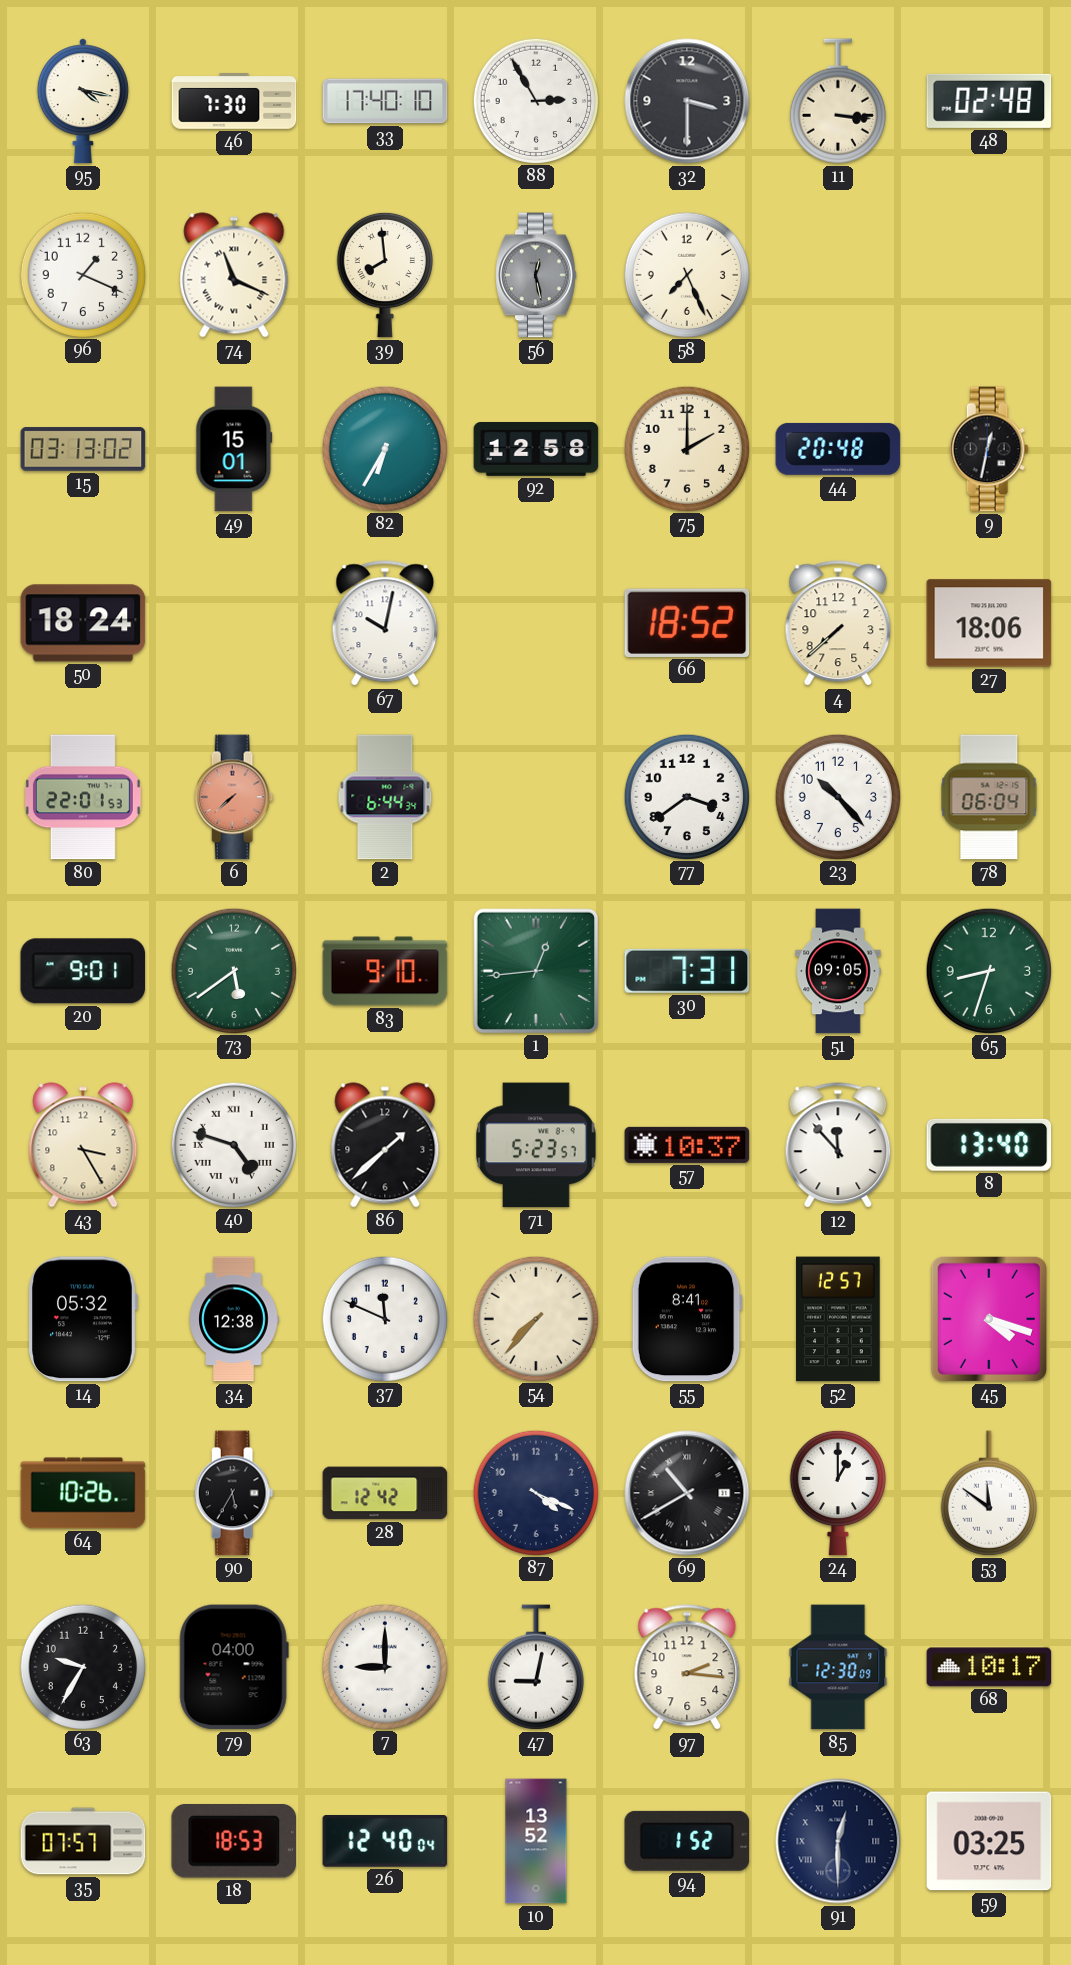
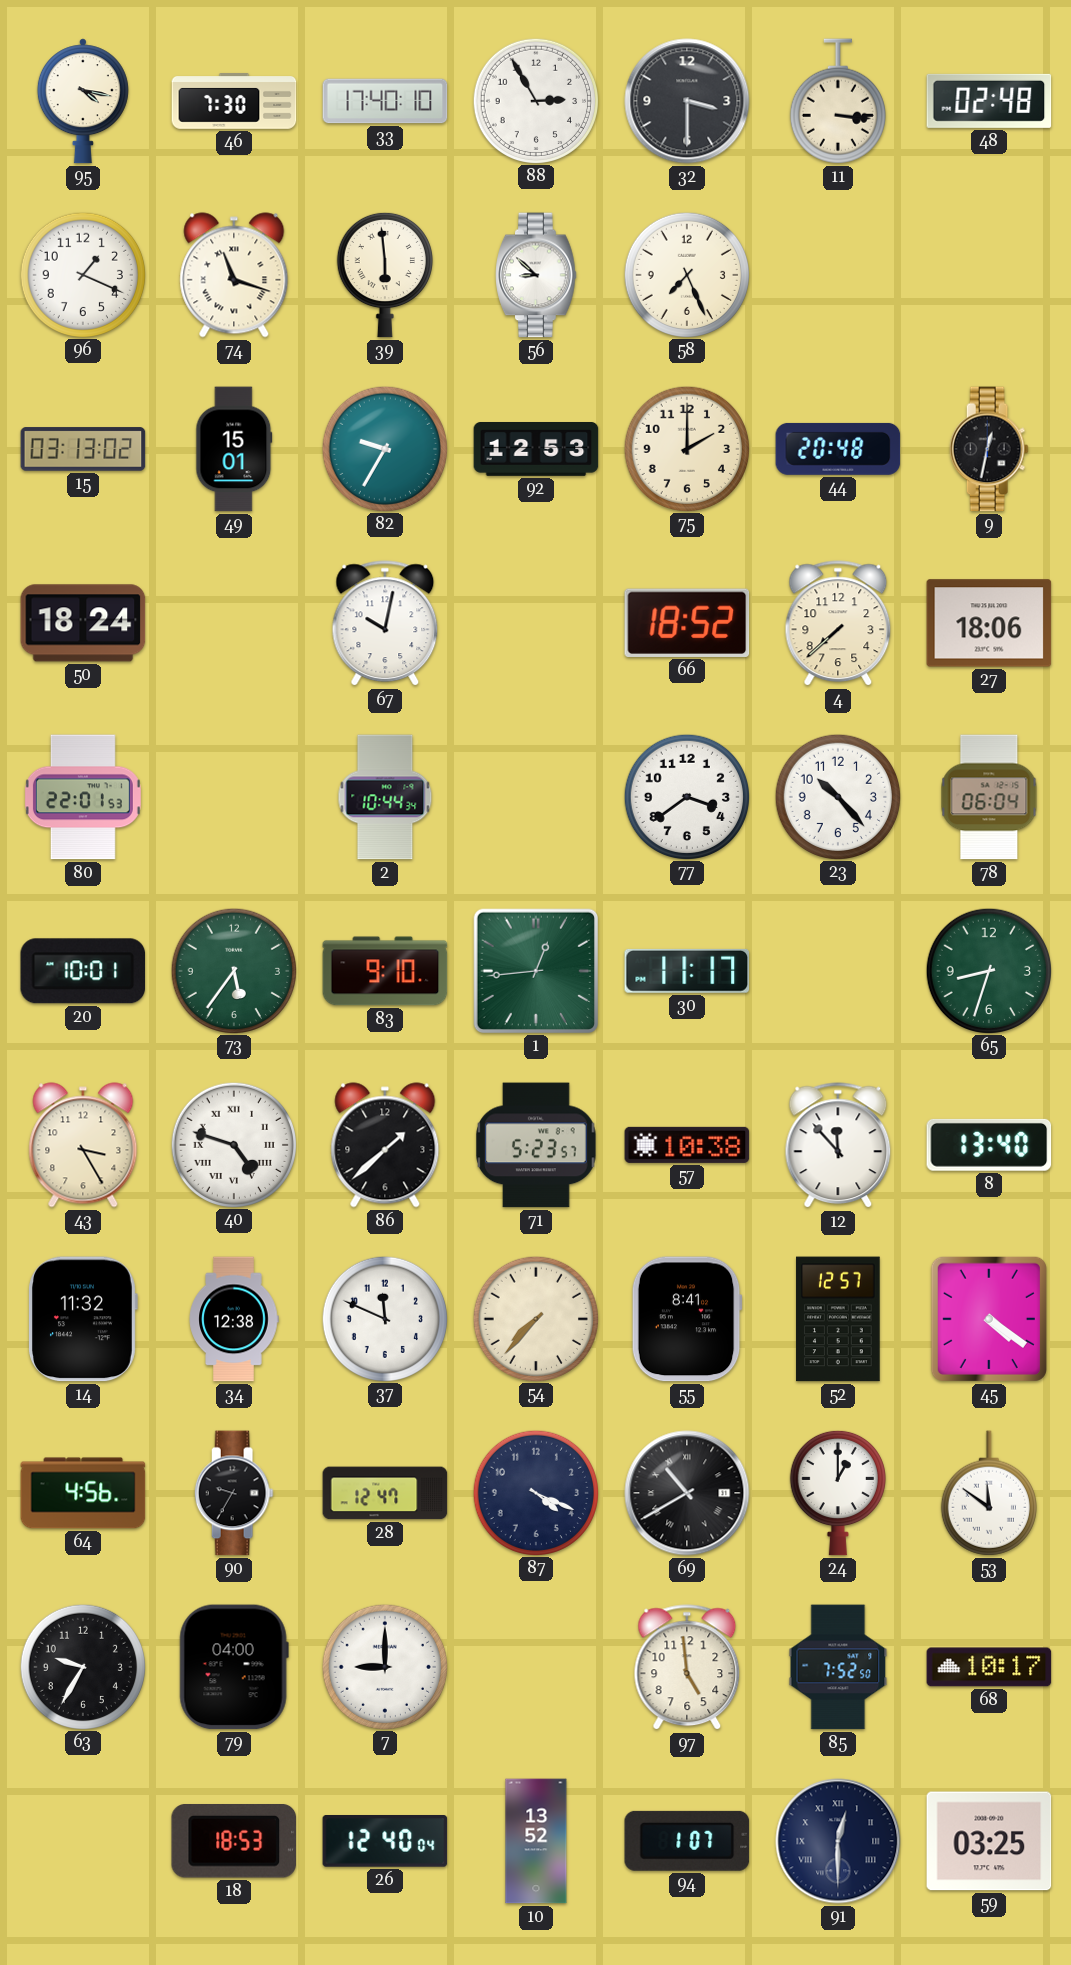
74: 11:19 -> 11:18
39: 7:59 -> 5:59
56: 12:28 -> 8:52
56 dial: grey -> white
82: 6:35 -> 9:35
92: 12:58 -> 12:53
6: 7:38 -> none
2: 6:44 -> 10:44
20: 9:01 -> 10:01
73: 5:39 -> 5:36
30: 7:31 -> 11:17
51: 09:05 -> none
57: 10:37 -> 10:38
14: 05:32 -> 11:32
45: 4:18 -> 4:21
64: 10:26 -> 4:56
90: 5:35 -> 9:35
28: 12:42 -> 12:47
47: 9:02 -> none
97: 2:16 -> 4:59
85: 12:30 -> 7:52
35: 07:57 -> none
94: 1:52 -> 1:07
